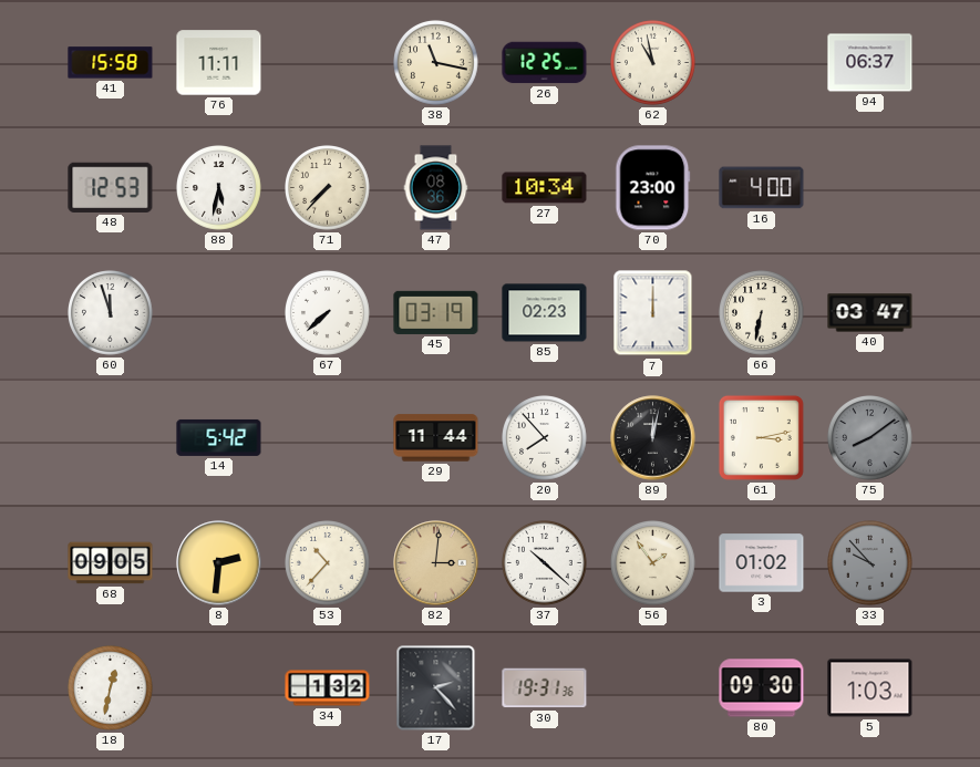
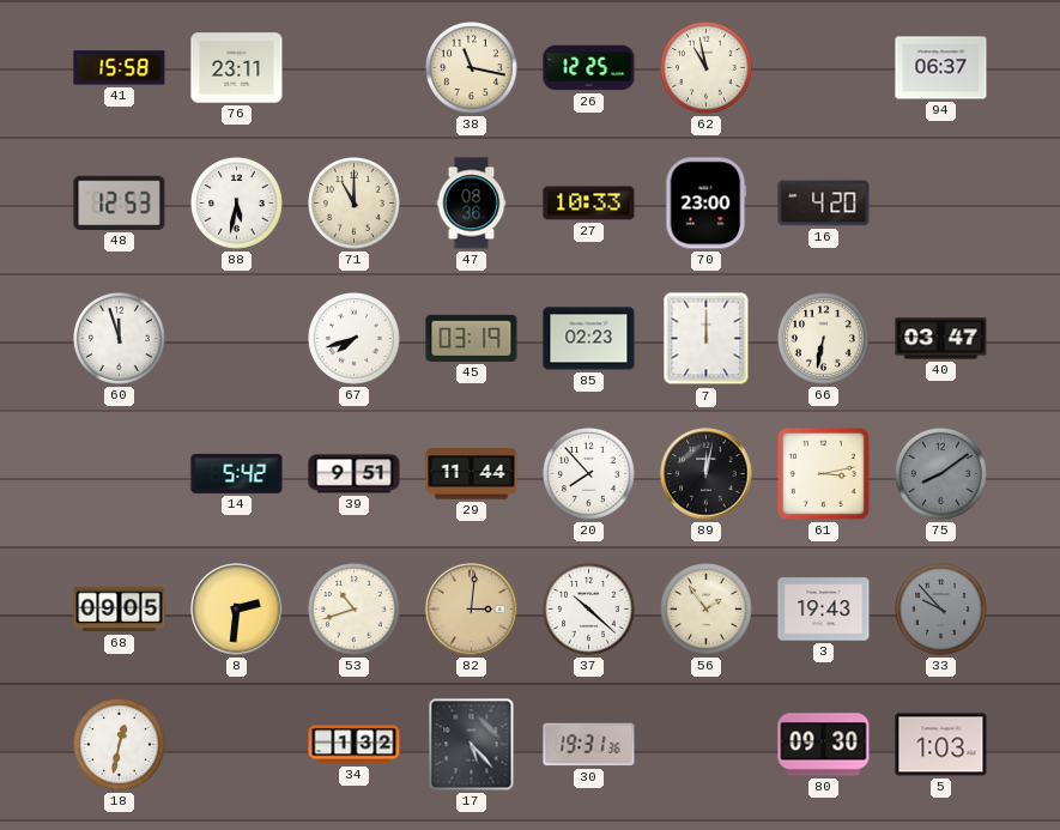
76: 11:11 -> 23:11
71: 7:37 -> 11:00
27: 10:34 -> 10:33
16: 4:00 -> 4:20
67: 7:38 -> 7:42
39: none -> 9:51
53: 10:37 -> 10:42
3: 01:02 -> 19:43
17: 2:23 -> 5:23
